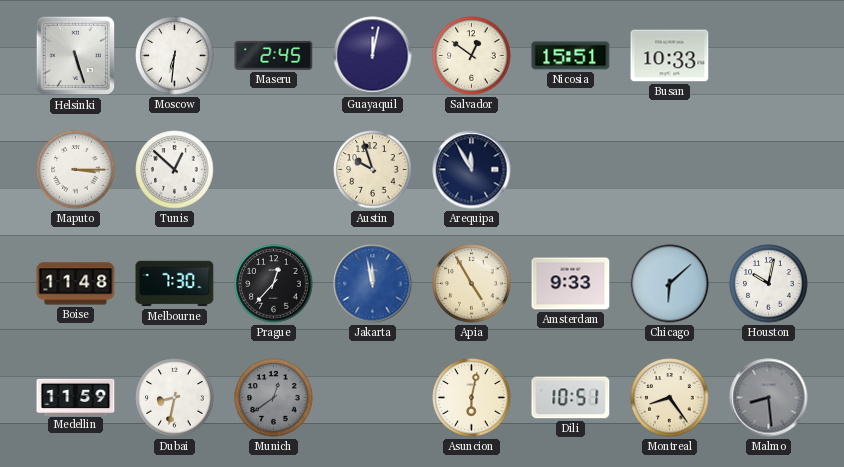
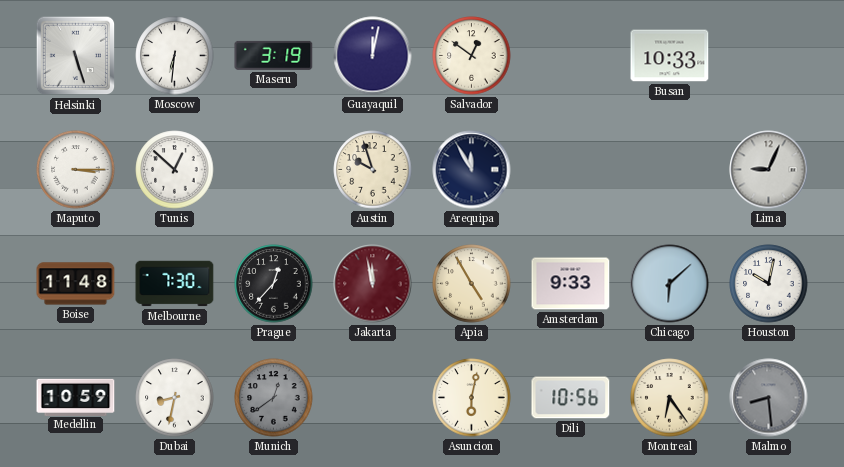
Maseru: 2:45 -> 3:19
Nicosia: 15:51 -> none
Lima: none -> 9:04
Jakarta dial: blue -> burgundy
Medellin: 11:59 -> 10:59
Dili: 10:51 -> 10:56
Montreal: 8:24 -> 6:24
